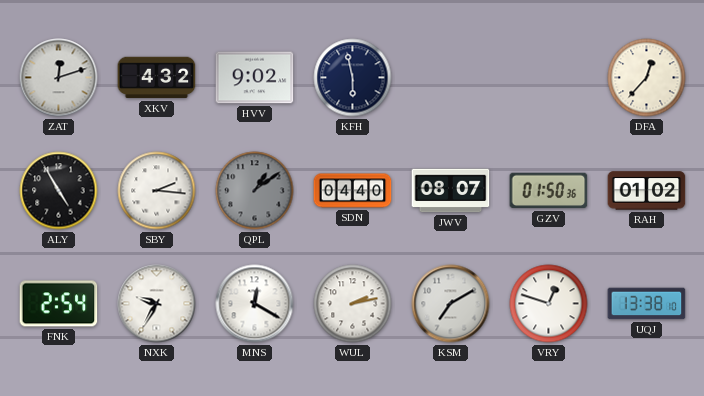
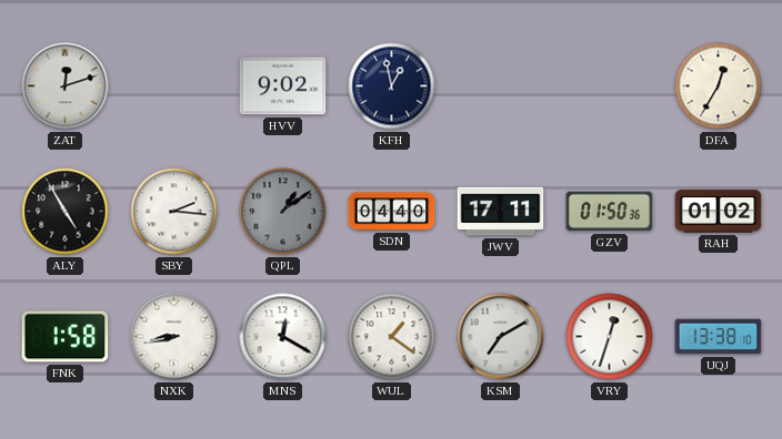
XKV: 4:32 -> none
KFH: 5:58 -> 12:58
DFA: 12:37 -> 12:35
JWV: 08:07 -> 17:11
FNK: 2:54 -> 1:58
NXK: 9:35 -> 8:43
WUL: 2:13 -> 1:21
VRY: 12:48 -> 12:33
